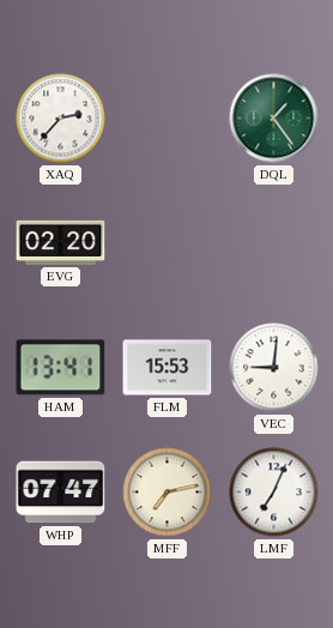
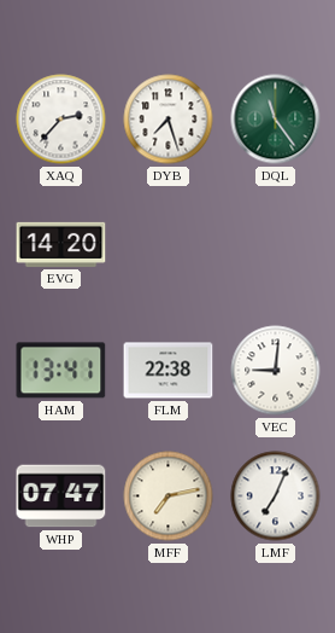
DYB: none -> 7:27
DQL: 1:24 -> 11:24
EVG: 02:20 -> 14:20
FLM: 15:53 -> 22:38
